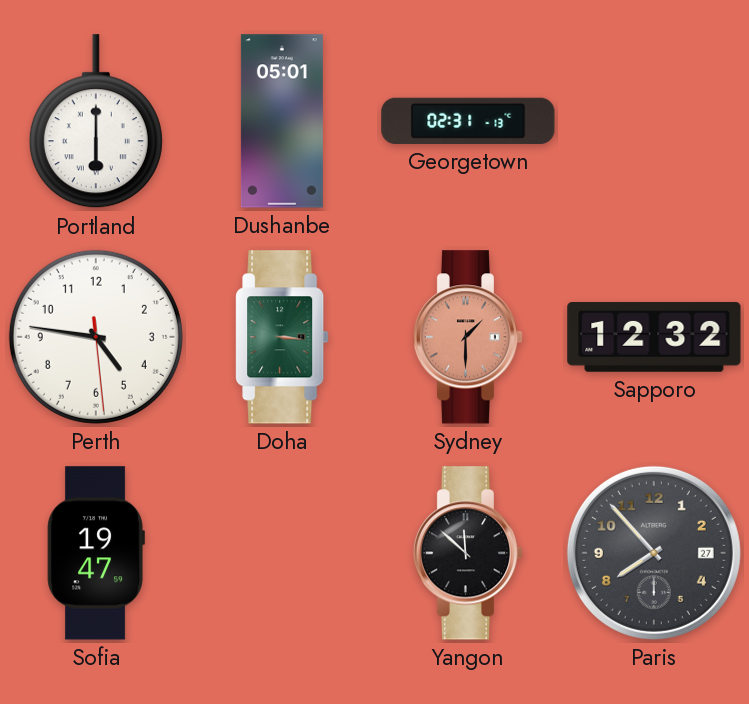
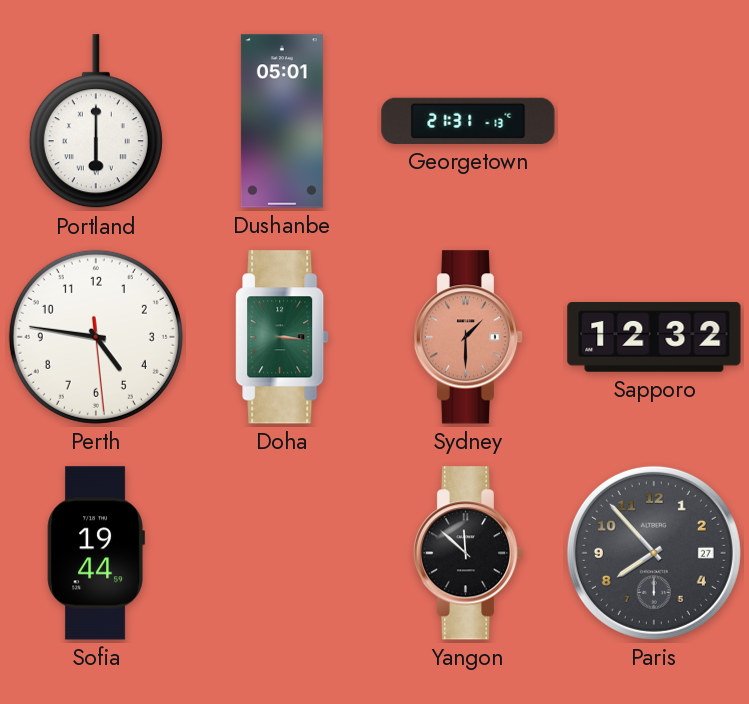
Georgetown: 02:31 -> 21:31
Sofia: 19:47 -> 19:44
